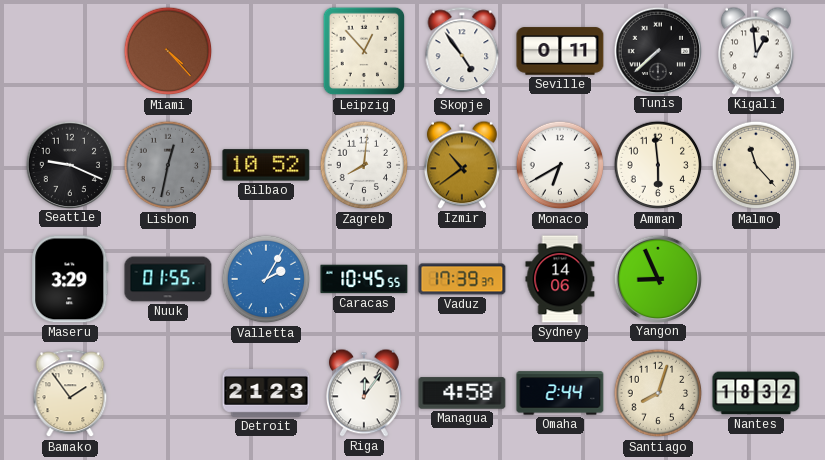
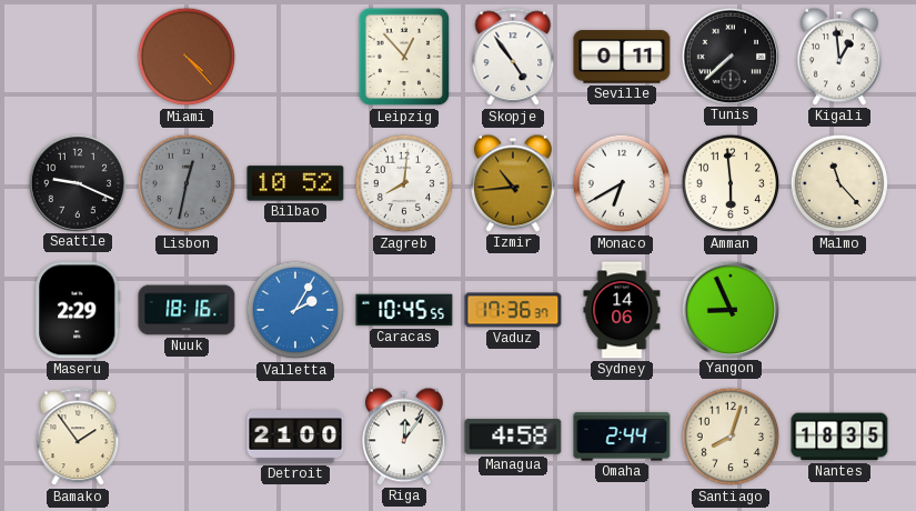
Izmir: 10:39 -> 10:44
Maseru: 3:29 -> 2:29
Nuuk: 01:55 -> 18:16
Vaduz: 17:39 -> 17:36
Detroit: 21:23 -> 21:00
Nantes: 18:32 -> 18:35
